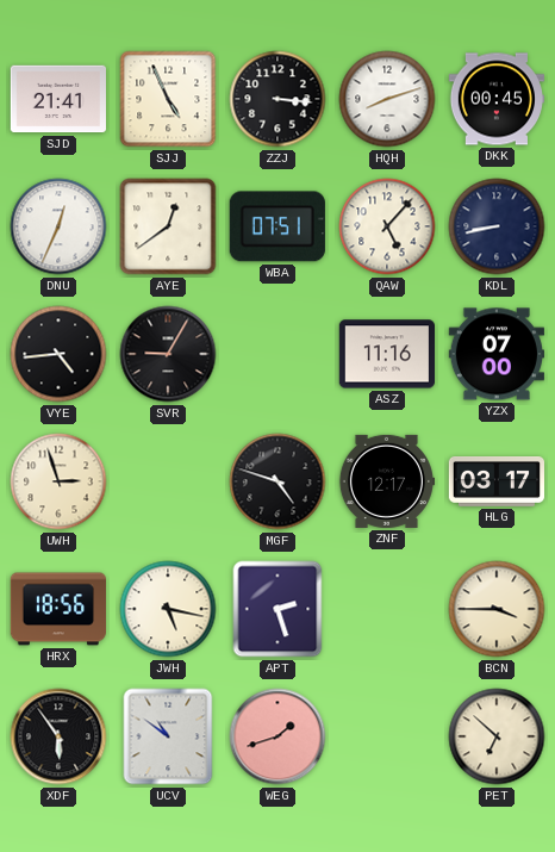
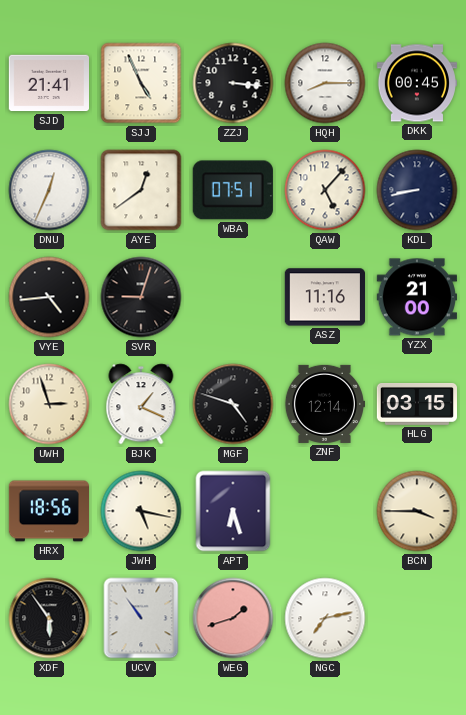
HQH: 8:12 -> 8:15
SVR: 9:05 -> 9:03
YZX: 07:00 -> 21:00
BJK: none -> 1:19
ZNF: 12:17 -> 12:14
HLG: 03:17 -> 03:15
APT: 2:27 -> 6:27
UCV: 10:51 -> 10:54
NGC: none -> 7:13
PET: 6:52 -> none
